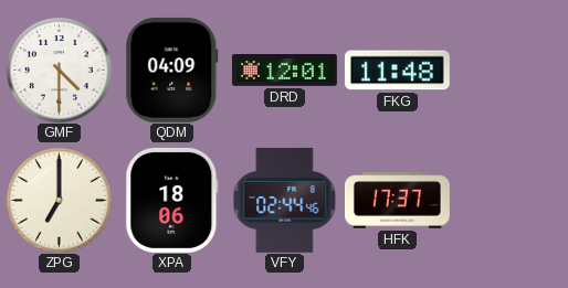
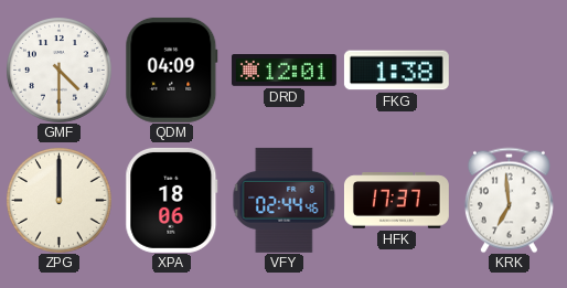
FKG: 11:48 -> 1:38
ZPG: 7:00 -> 12:00
KRK: none -> 6:59
